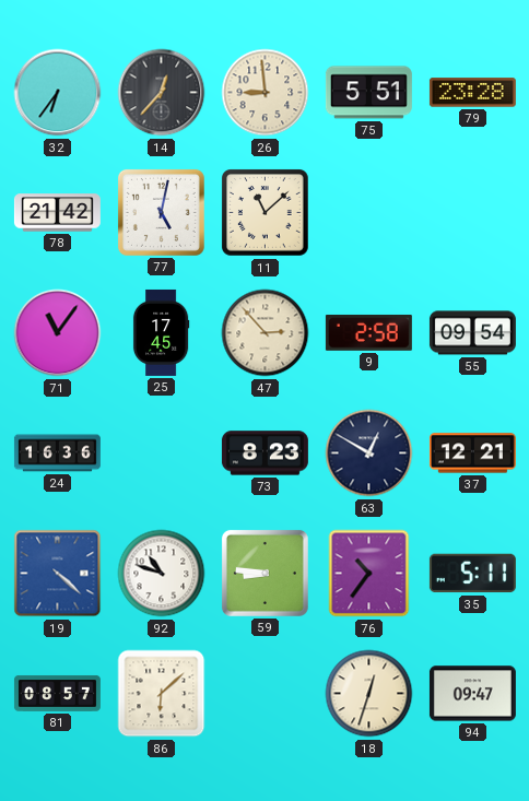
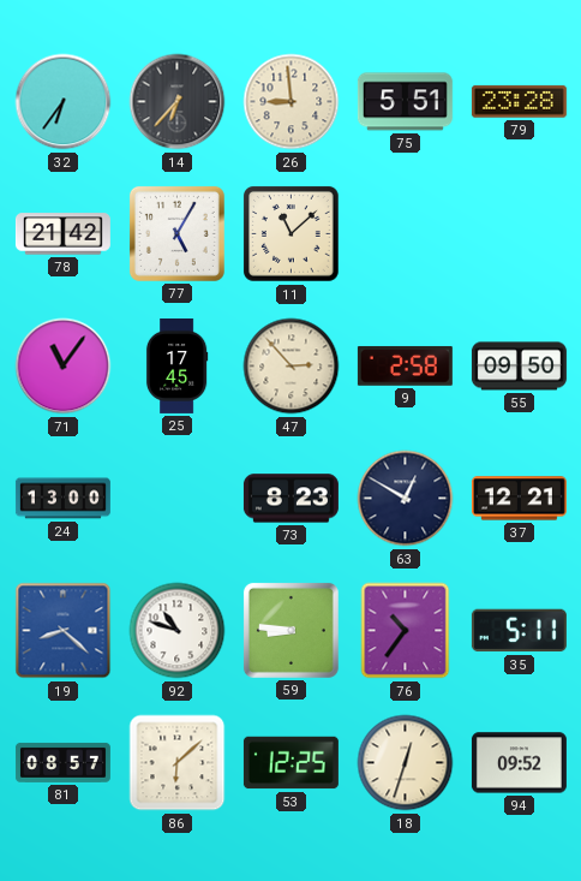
14: 12:37 -> 6:37
77: 5:02 -> 5:05
55: 09:54 -> 09:50
24: 16:36 -> 13:00
19: 4:22 -> 8:22
53: none -> 12:25
94: 09:47 -> 09:52
